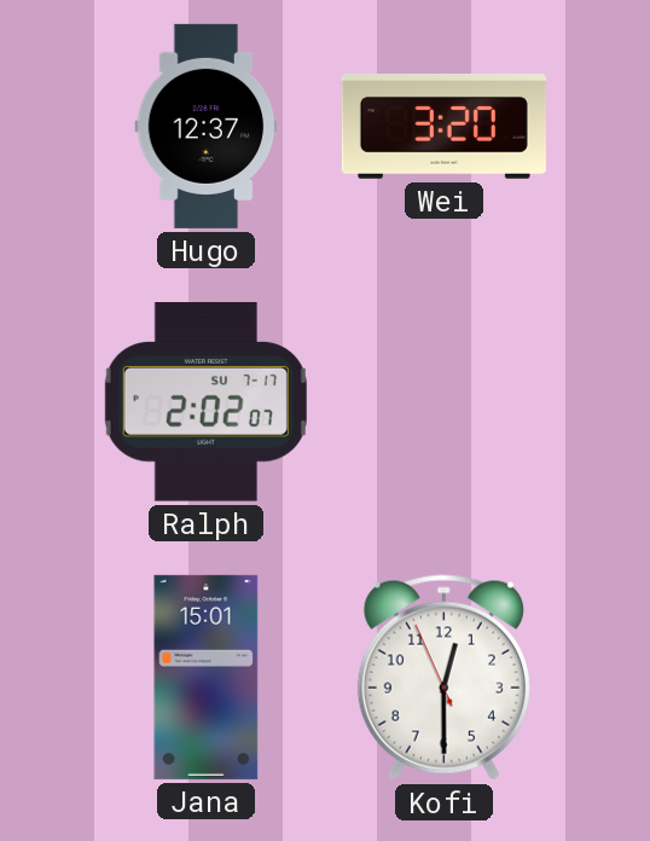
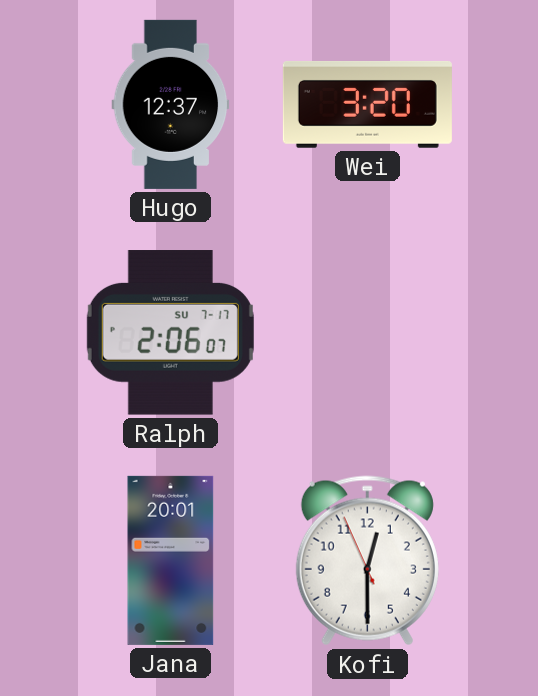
Ralph: 2:02 -> 2:06
Jana: 15:01 -> 20:01
